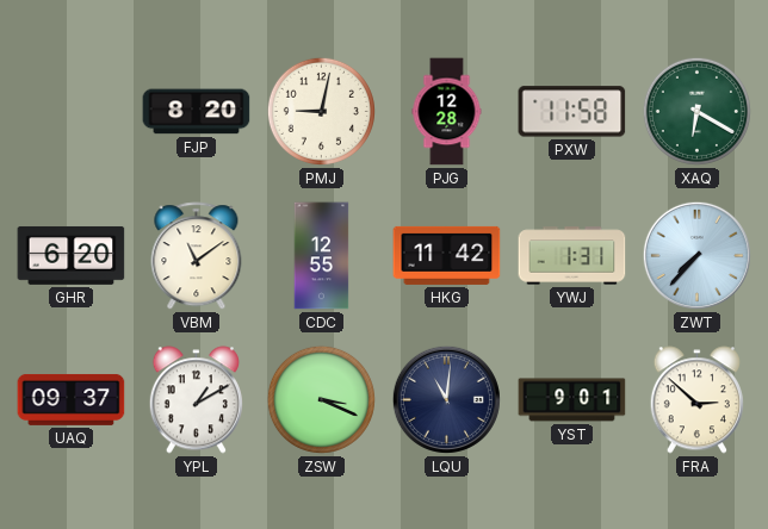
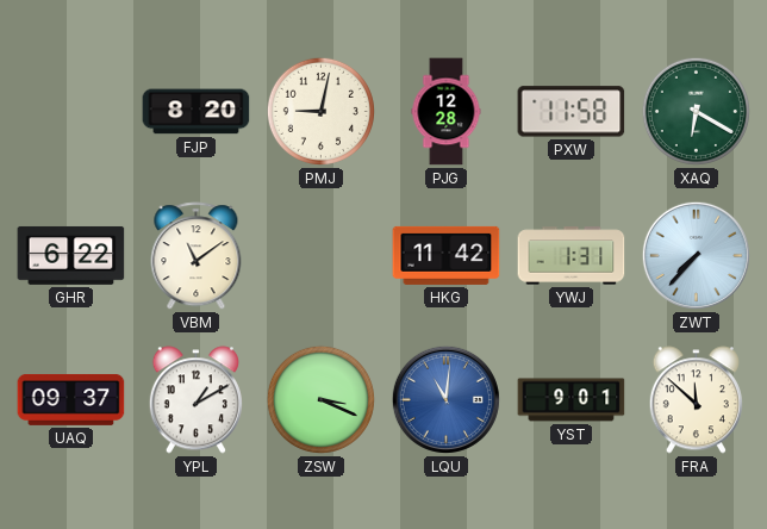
GHR: 6:20 -> 6:22
CDC: 12:55 -> none
LQU dial: navy -> blue
FRA: 2:52 -> 11:52
